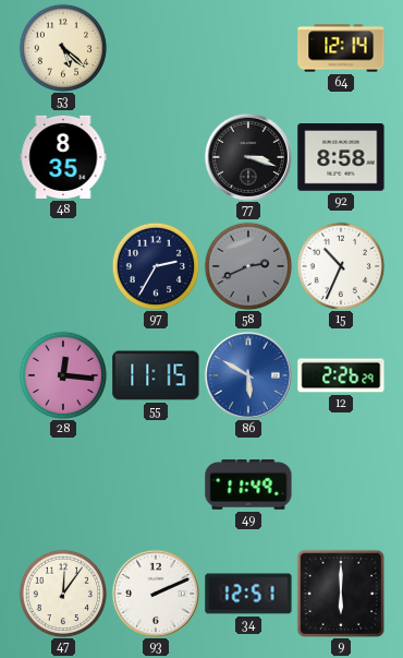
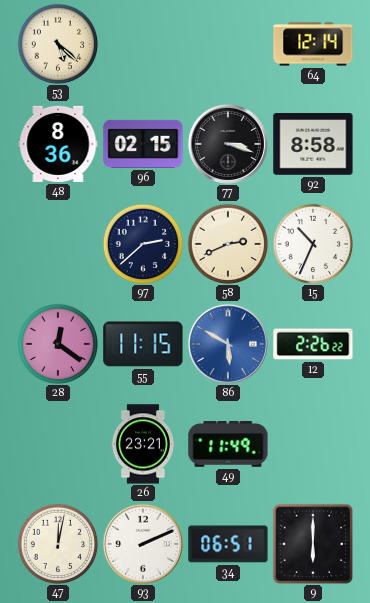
48: 8:35 -> 8:36
96: none -> 02:15
97: 2:35 -> 2:38
58 dial: grey -> cream
28: 12:16 -> 12:21
12: 2:26:29 -> 2:26:22
26: none -> 23:21
47: 12:06 -> 12:02
34: 12:51 -> 06:51
